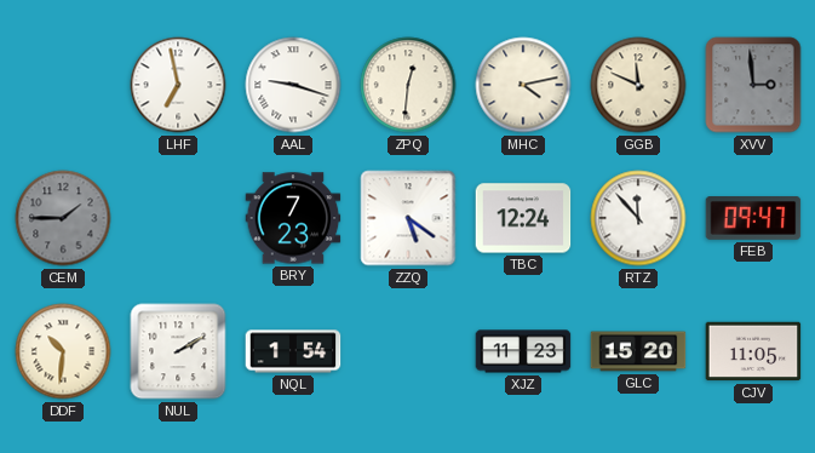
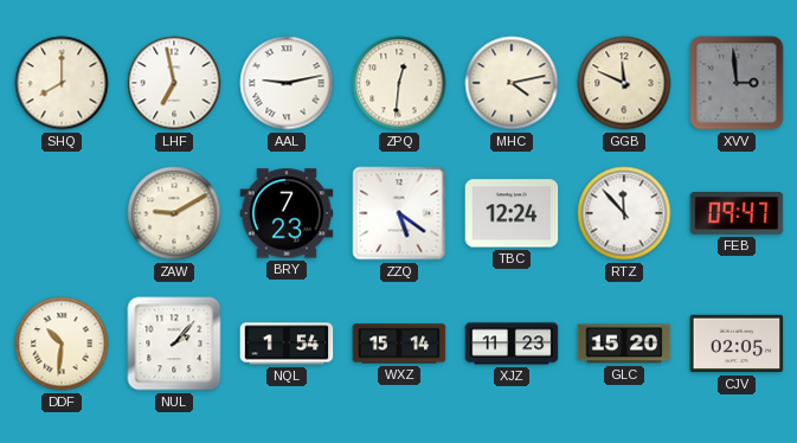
SHQ: none -> 8:00
AAL: 9:18 -> 9:13
CEM: 1:45 -> none
ZAW: none -> 9:10
NUL: 2:10 -> 2:07
WXZ: none -> 15:14
CJV: 11:05 -> 02:05
